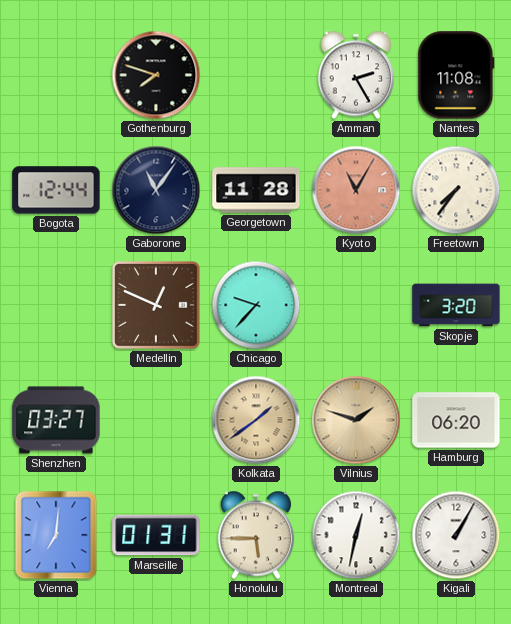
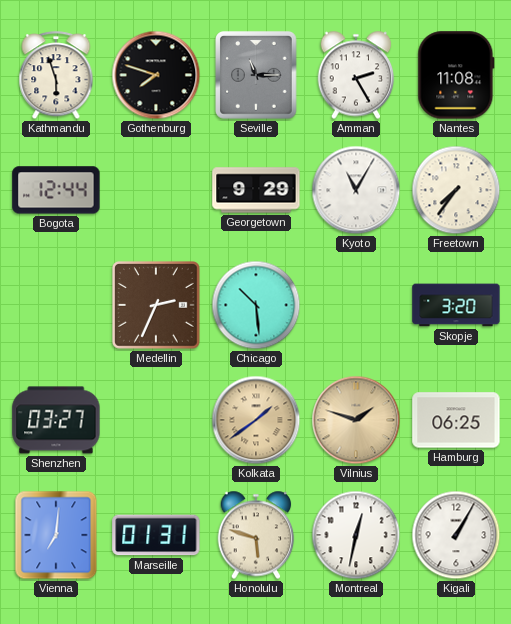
Kathmandu: none -> 5:57
Seville: none -> 11:15
Gaborone: 11:06 -> none
Georgetown: 11:28 -> 9:29
Kyoto dial: salmon -> white
Medellin: 12:49 -> 2:34
Chicago: 9:37 -> 10:29
Hamburg: 06:20 -> 06:25
Honolulu: 5:45 -> 5:48
